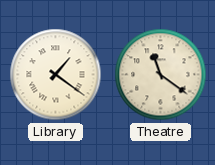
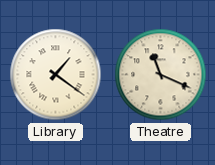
Theatre: 11:21 -> 11:19
